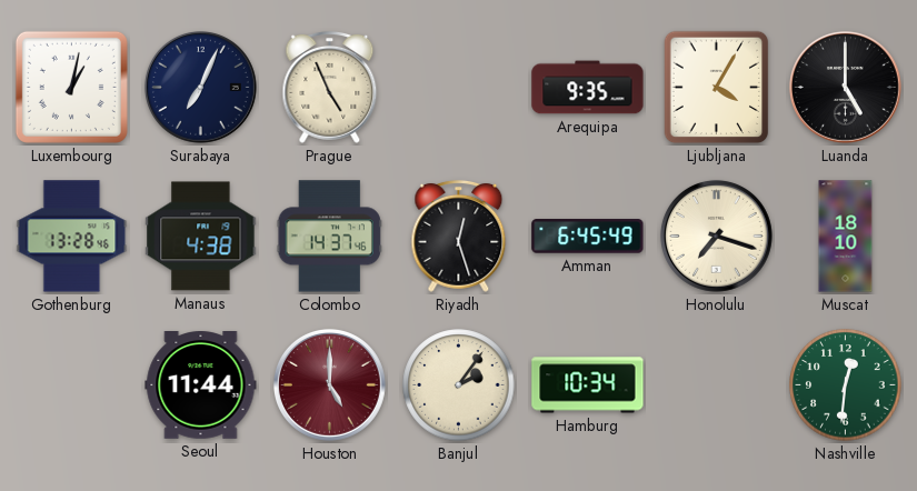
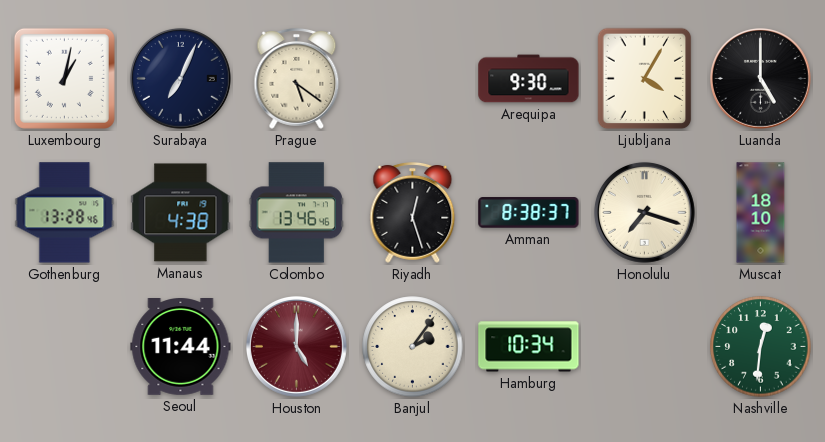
Prague: 4:56 -> 5:21
Arequipa: 9:35 -> 9:30
Colombo: 14:37 -> 13:46
Amman: 6:45 -> 8:38
